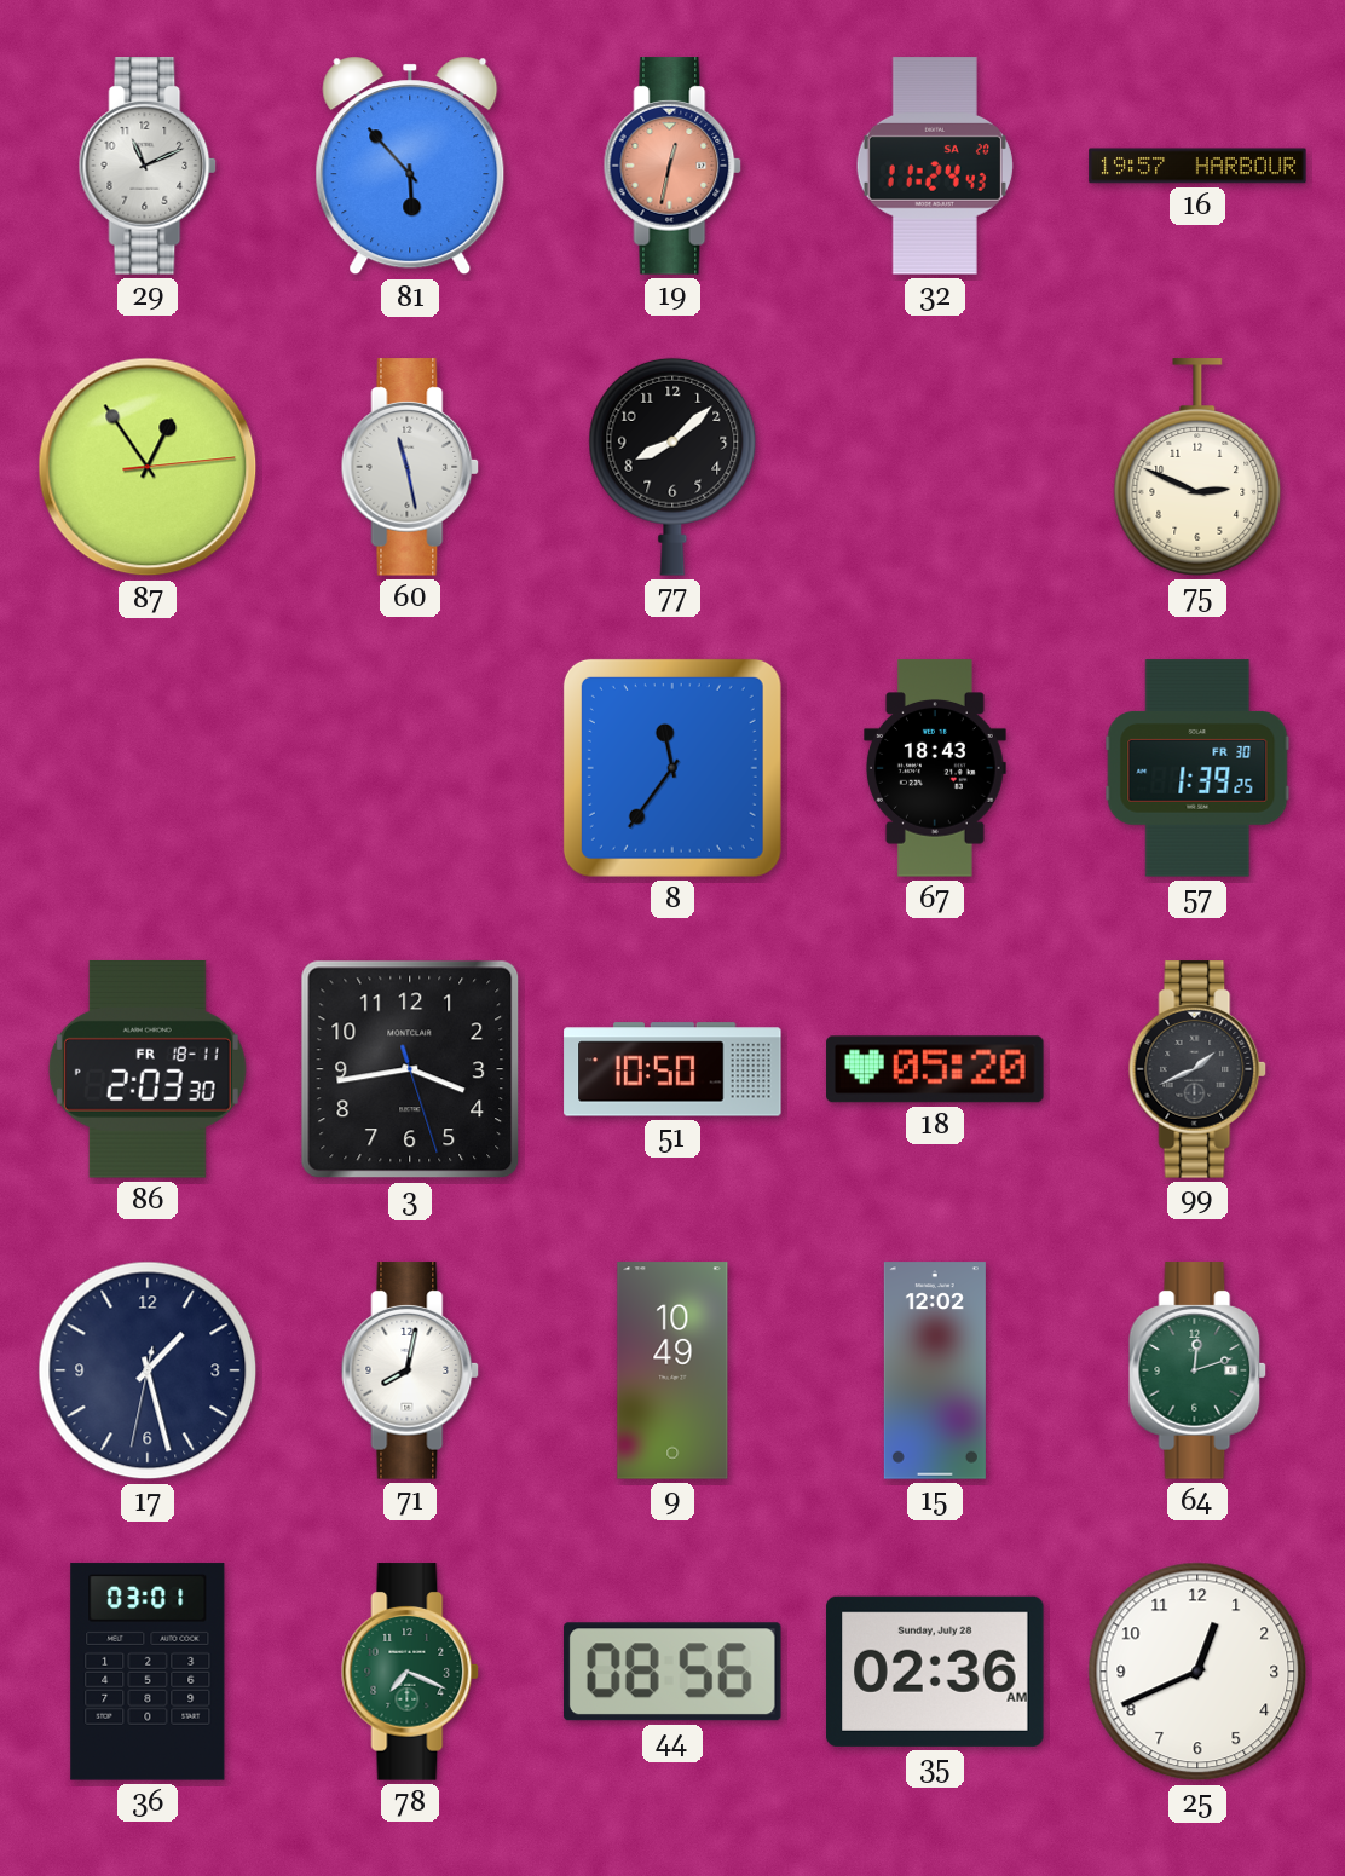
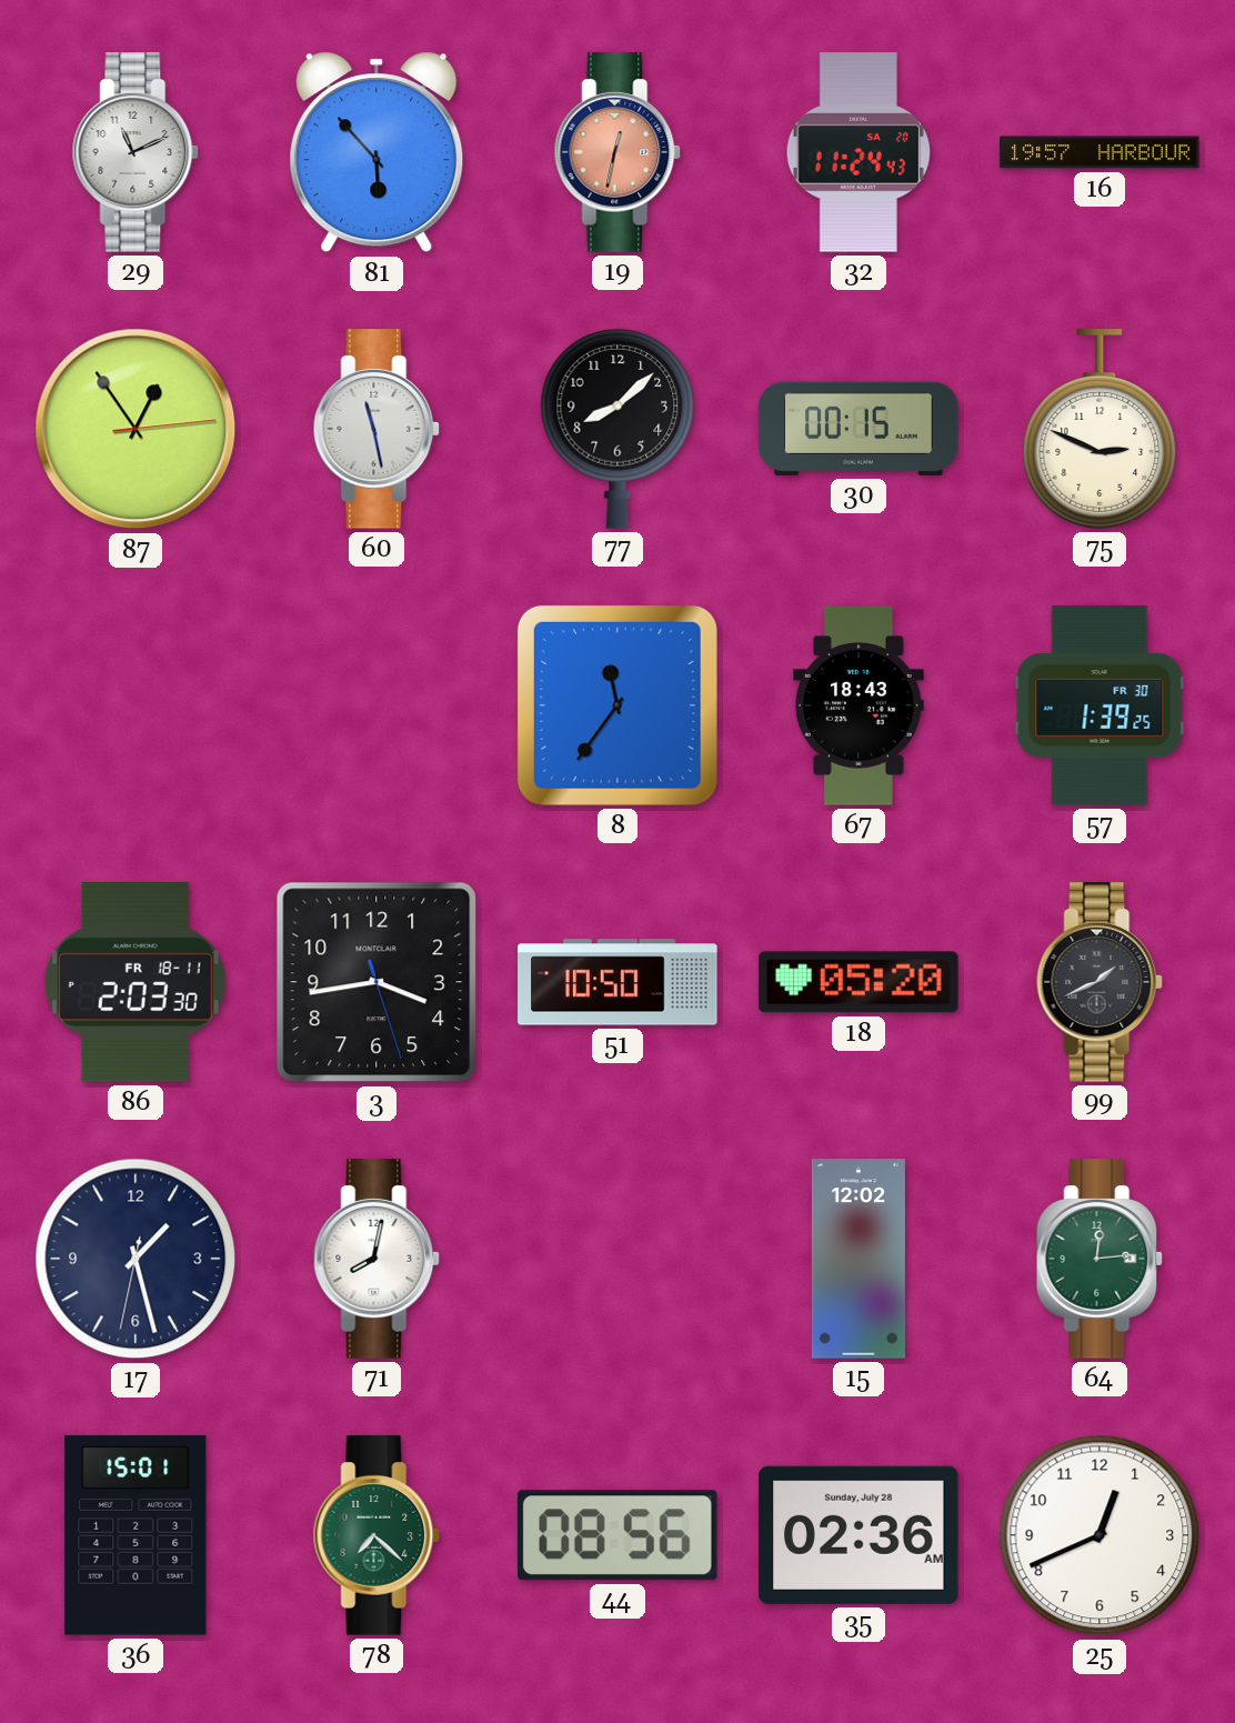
30: none -> 00:15
9: 10:49 -> none
64: 12:12 -> 12:14
36: 03:01 -> 15:01
78: 7:19 -> 7:22
